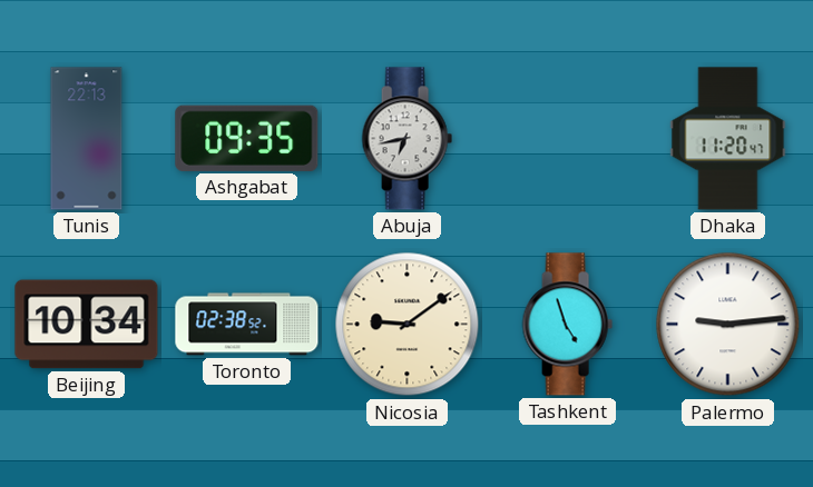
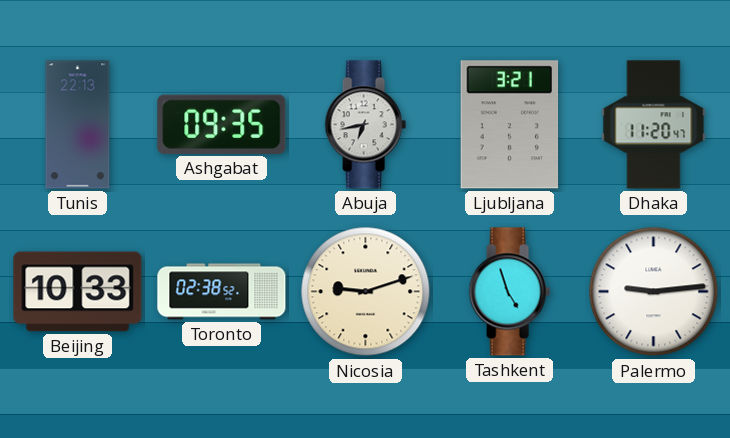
Ljubljana: none -> 3:21
Beijing: 10:34 -> 10:33
Nicosia: 9:09 -> 9:12
